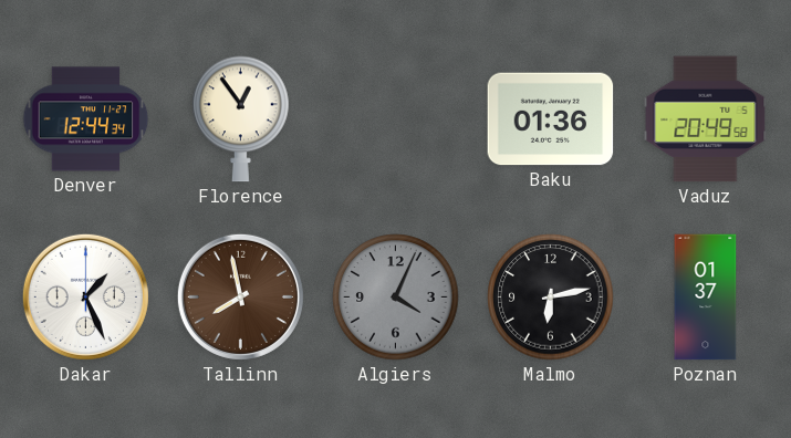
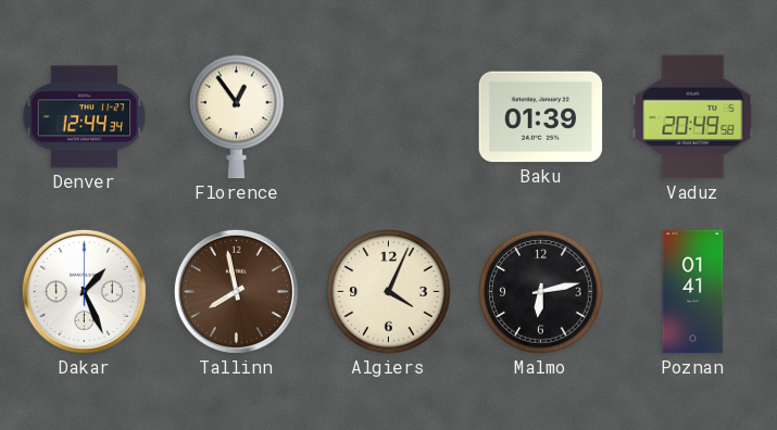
Baku: 01:36 -> 01:39
Algiers dial: grey -> cream
Poznan: 01:37 -> 01:41
